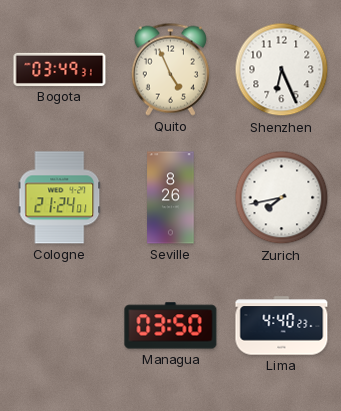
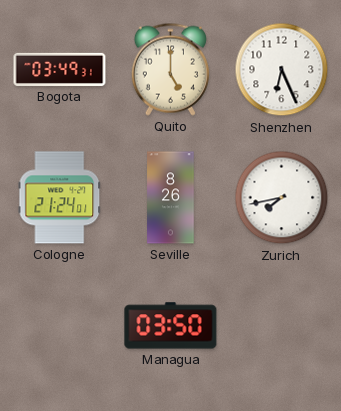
Quito: 4:56 -> 5:00
Lima: 4:40 -> none
